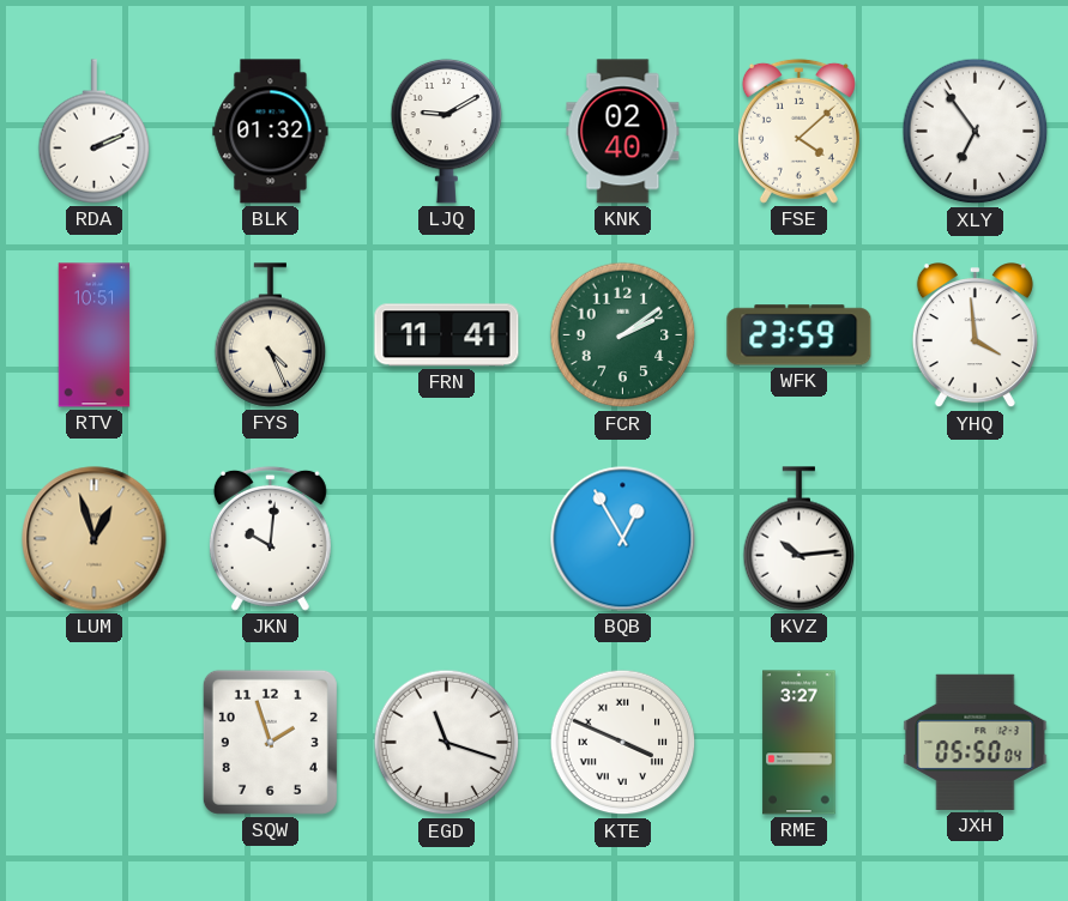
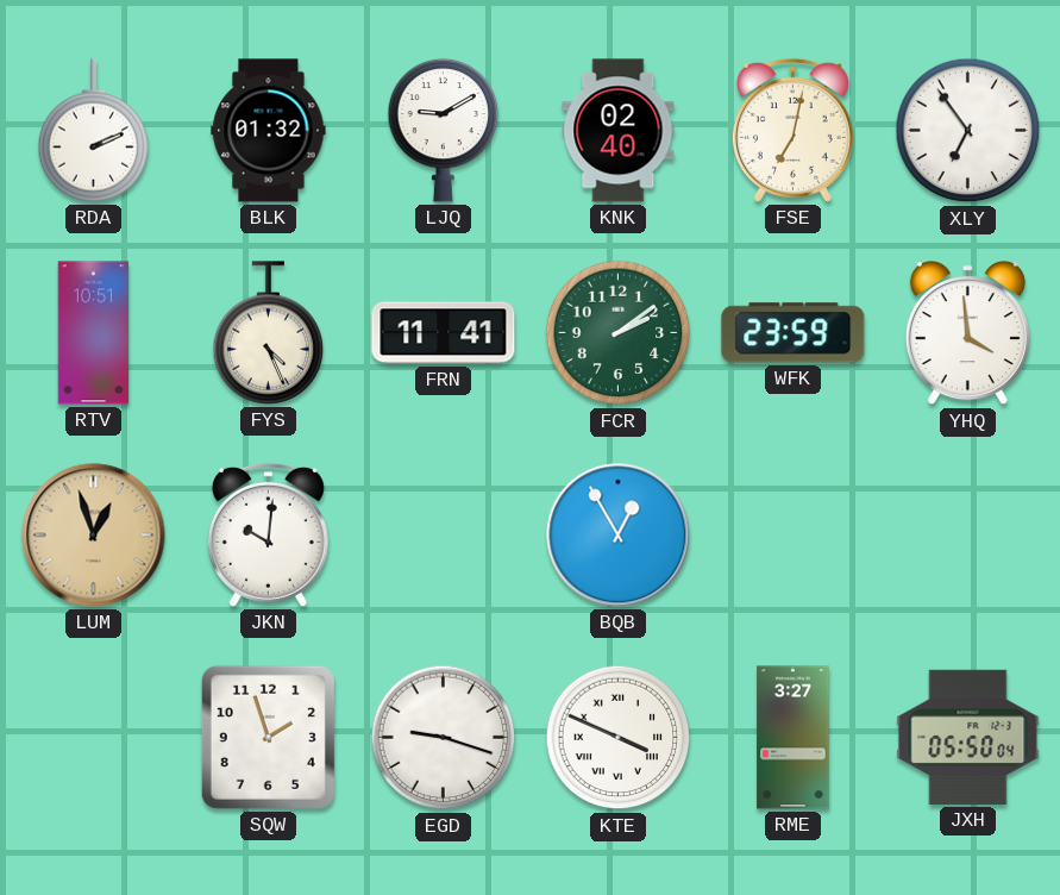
FSE: 4:08 -> 7:02
KVZ: 10:14 -> none
EGD: 11:18 -> 9:18
